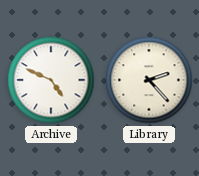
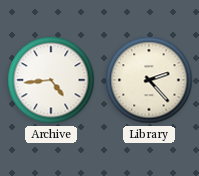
Archive: 4:49 -> 4:44
